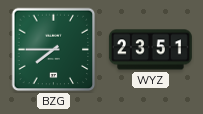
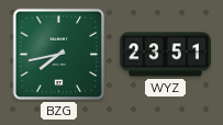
BZG: 7:45 -> 7:43
